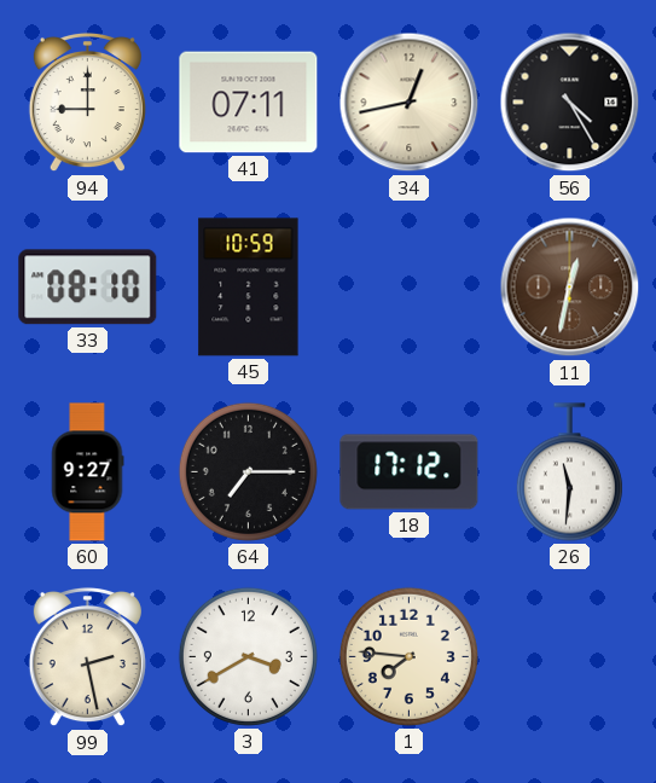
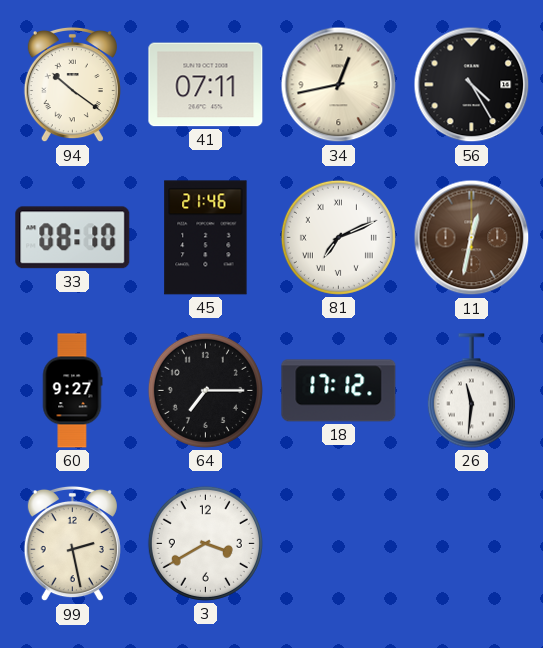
94: 9:00 -> 10:21
45: 10:59 -> 21:46
81: none -> 7:11
1: 7:46 -> none
